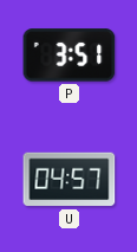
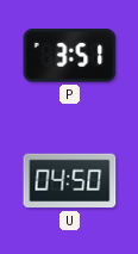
U: 04:57 -> 04:50
